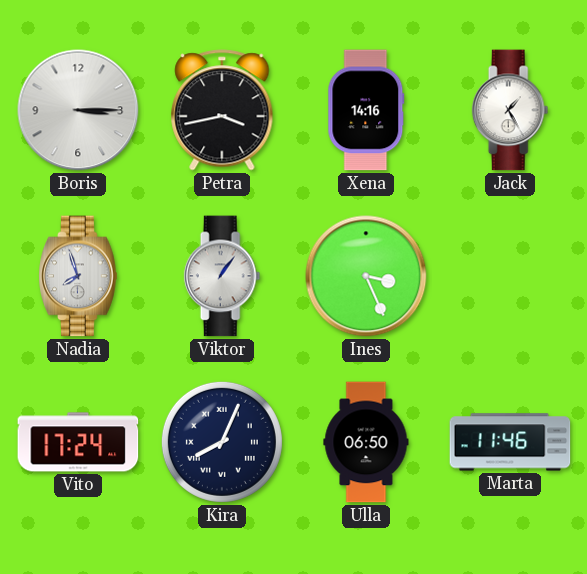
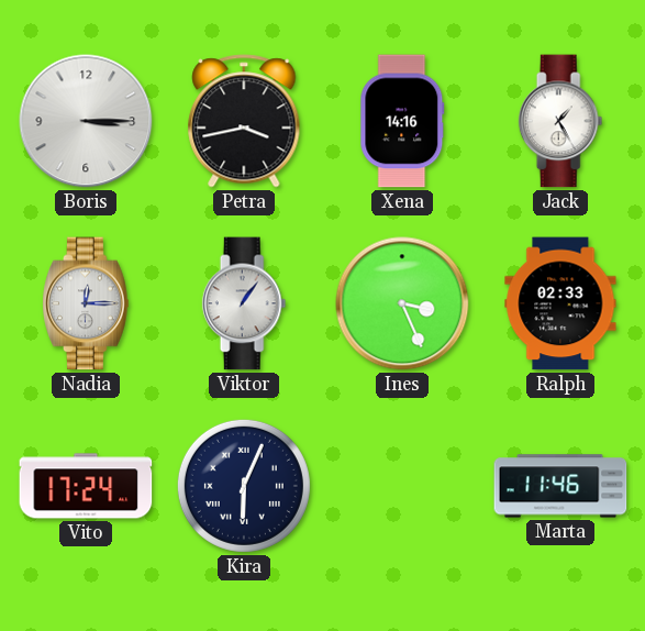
Nadia: 7:57 -> 12:15
Ralph: none -> 02:33
Kira: 8:04 -> 6:04
Ulla: 06:50 -> none
